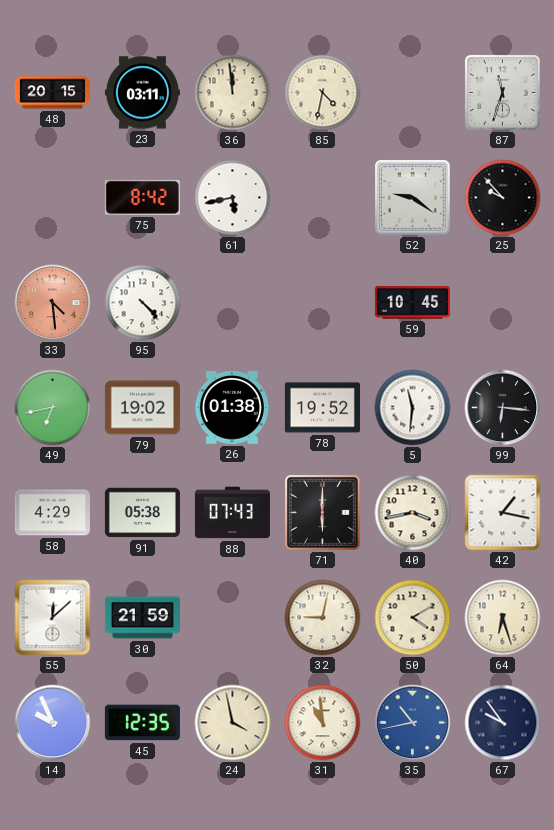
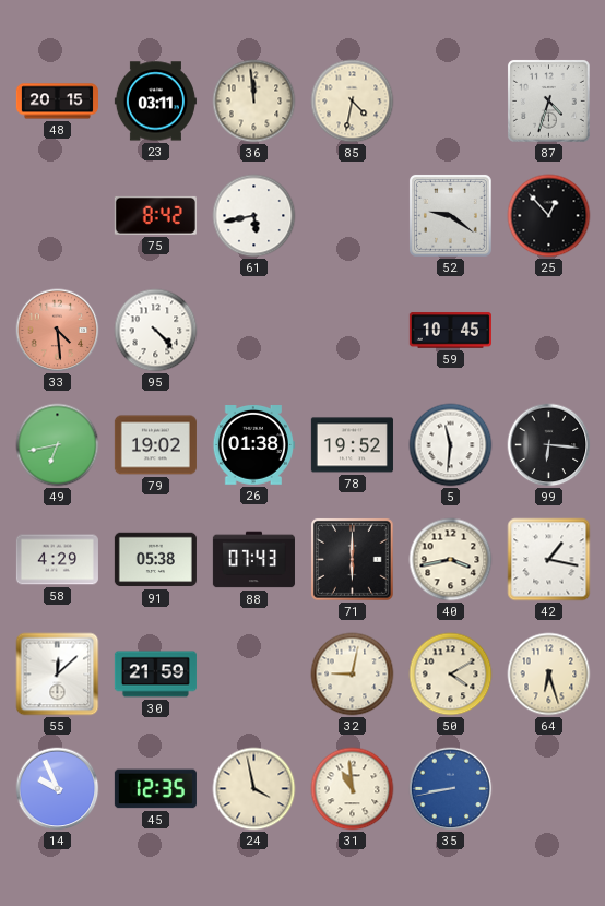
87: 11:33 -> 4:33
25: 9:53 -> 12:53
35: 10:43 -> 8:43
67: 9:54 -> none
